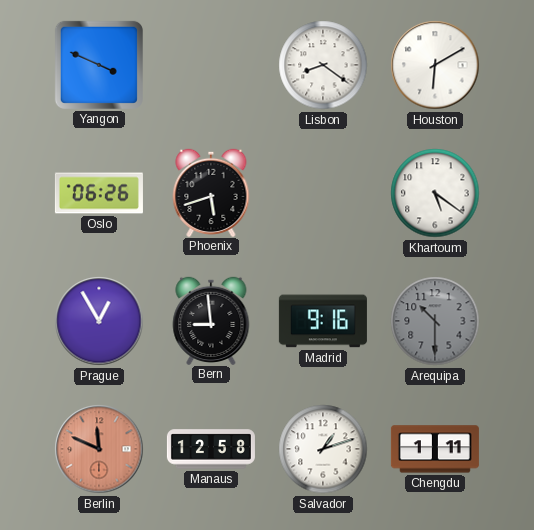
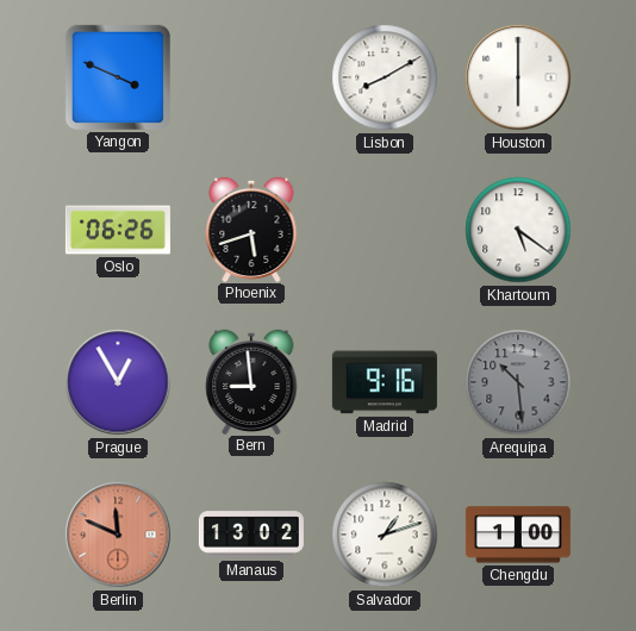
Lisbon: 8:21 -> 8:10
Houston: 6:10 -> 6:00
Arequipa: 10:30 -> 10:29
Manaus: 12:58 -> 13:02
Chengdu: 1:11 -> 1:00
